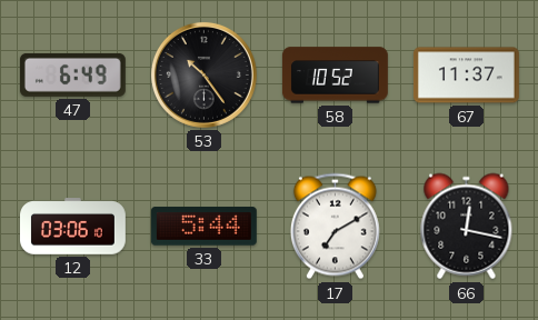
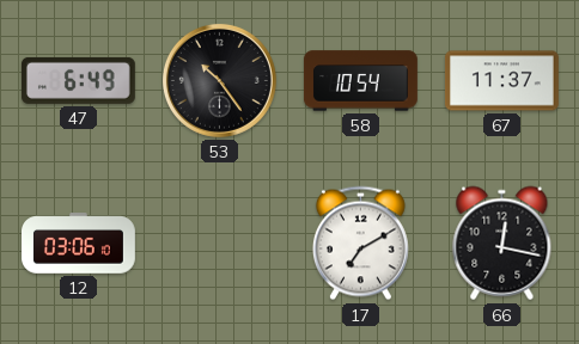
58: 10:52 -> 10:54
33: 5:44 -> none
